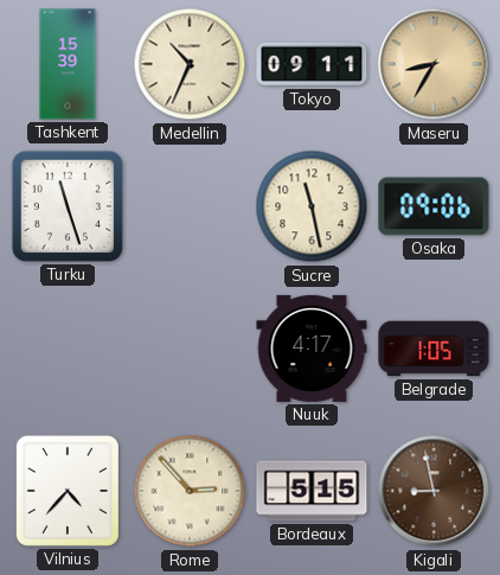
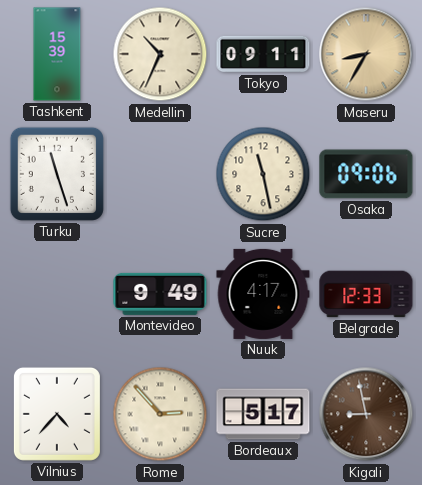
Montevideo: none -> 9:49
Belgrade: 1:05 -> 12:33
Bordeaux: 5:15 -> 5:17
